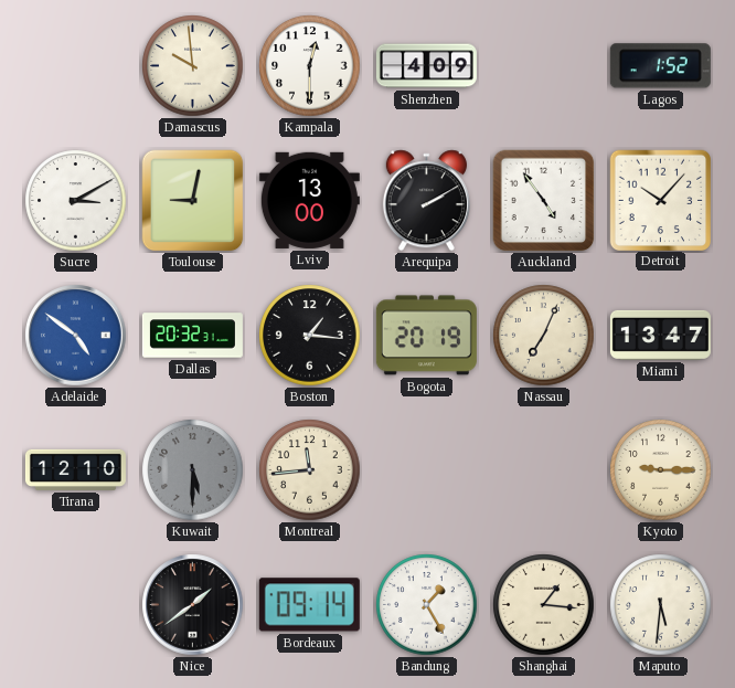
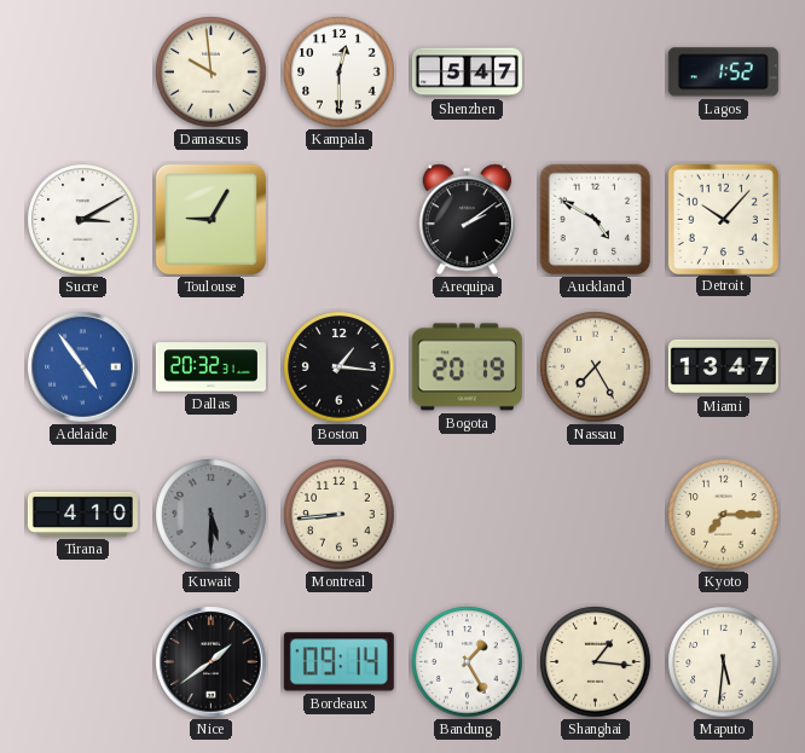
Shenzhen: 4:09 -> 5:47
Toulouse: 9:02 -> 9:05
Lviv: 13:00 -> none
Arequipa: 2:10 -> 2:09
Auckland: 4:54 -> 4:50
Adelaide: 4:51 -> 4:54
Nassau: 7:04 -> 7:25
Tirana: 12:10 -> 4:10
Montreal: 11:44 -> 8:44
Kyoto: 9:15 -> 7:15
